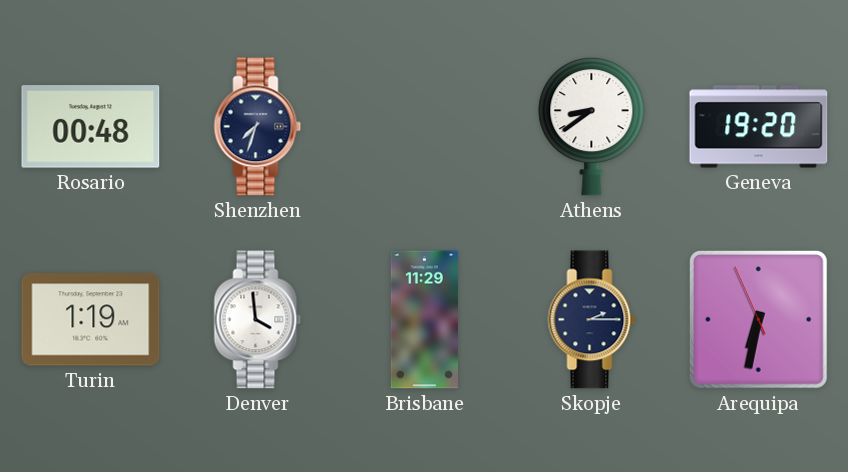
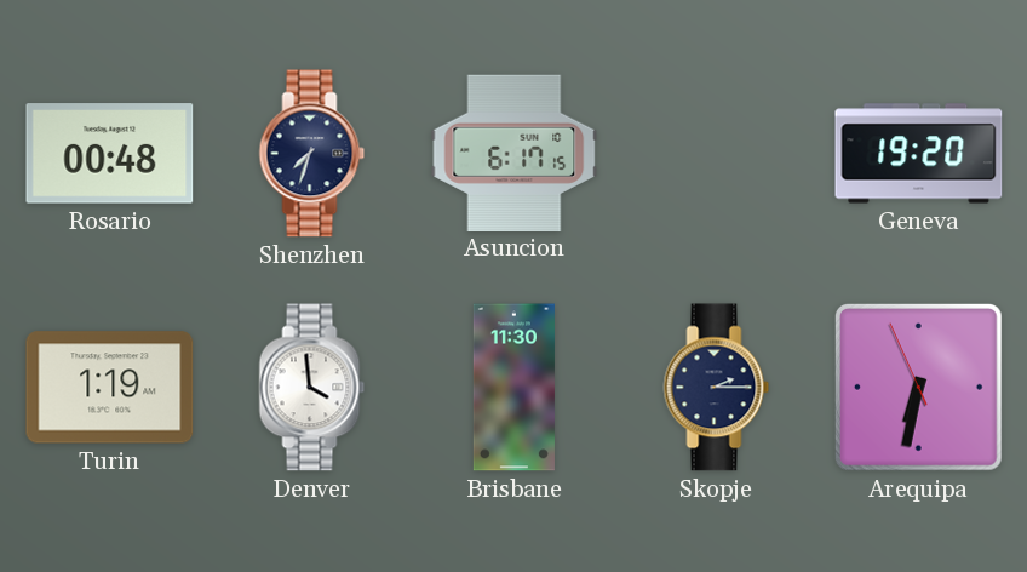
Asuncion: none -> 6:17
Athens: 8:39 -> none
Brisbane: 11:29 -> 11:30
